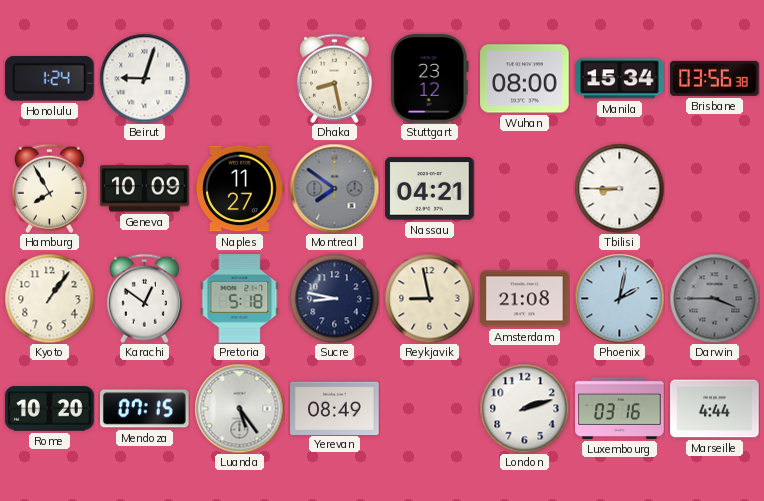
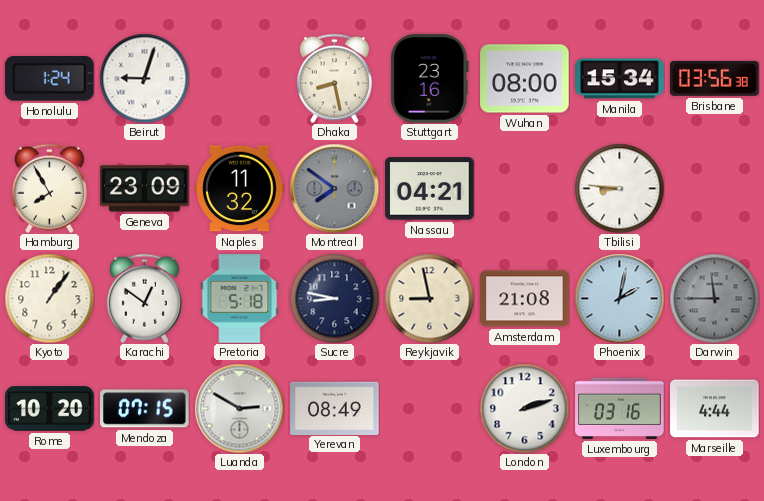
Stuttgart: 23:12 -> 23:16
Geneva: 10:09 -> 23:09
Naples: 11:27 -> 11:32
Tbilisi: 8:45 -> 8:46
Darwin: 3:45 -> 11:45
Luanda: 5:24 -> 2:50
